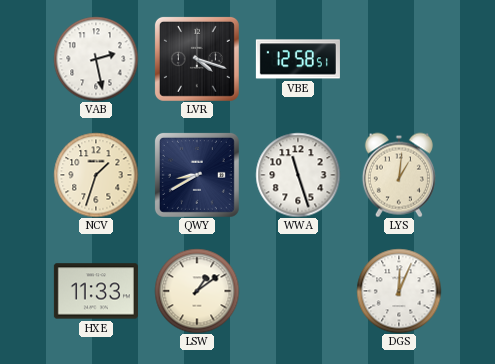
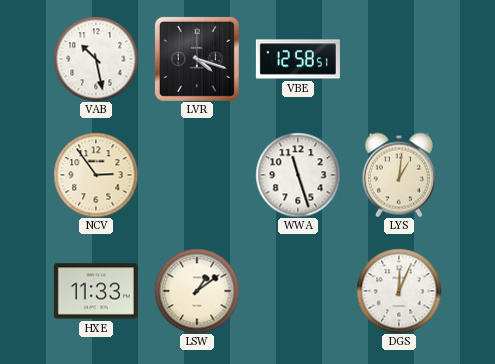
VAB: 2:28 -> 10:28
NCV: 1:33 -> 2:54
QWY: 8:40 -> none
